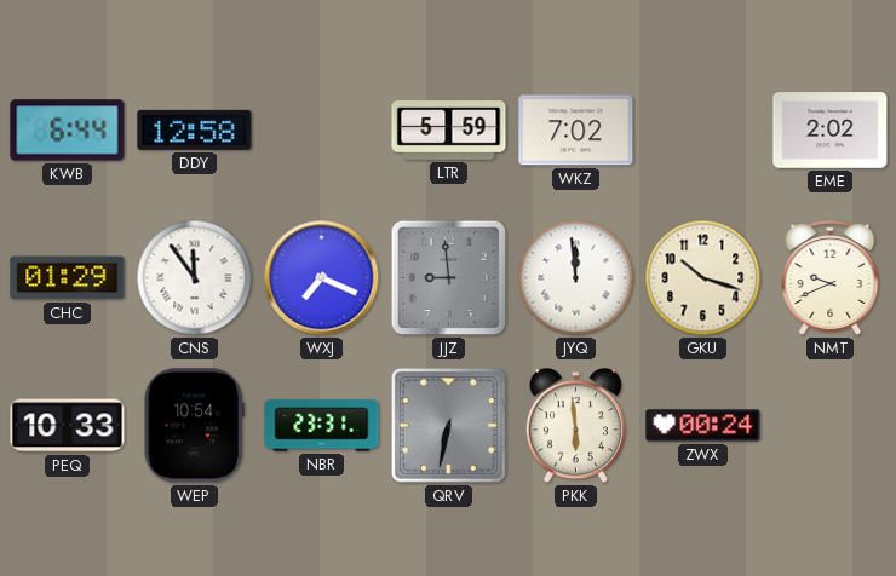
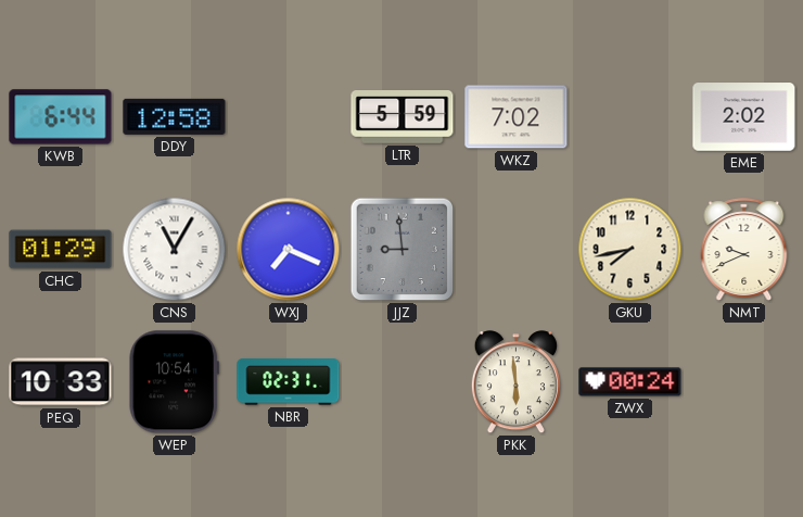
CNS: 11:54 -> 11:05
JYQ: 11:59 -> none
GKU: 10:18 -> 7:43
NBR: 23:31 -> 02:31
QRV: 6:32 -> none
